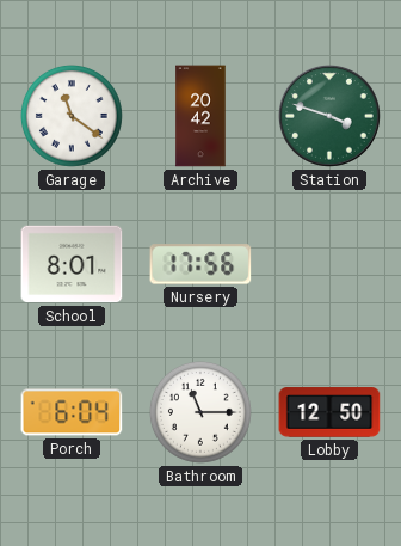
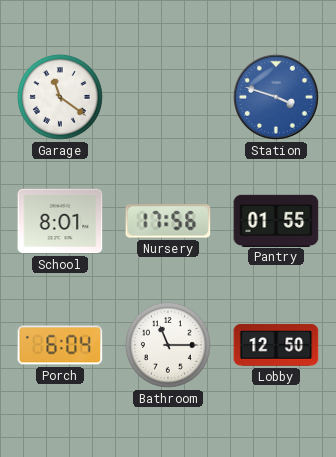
Archive: 20:42 -> none
Station dial: green -> blue
Pantry: none -> 01:55
